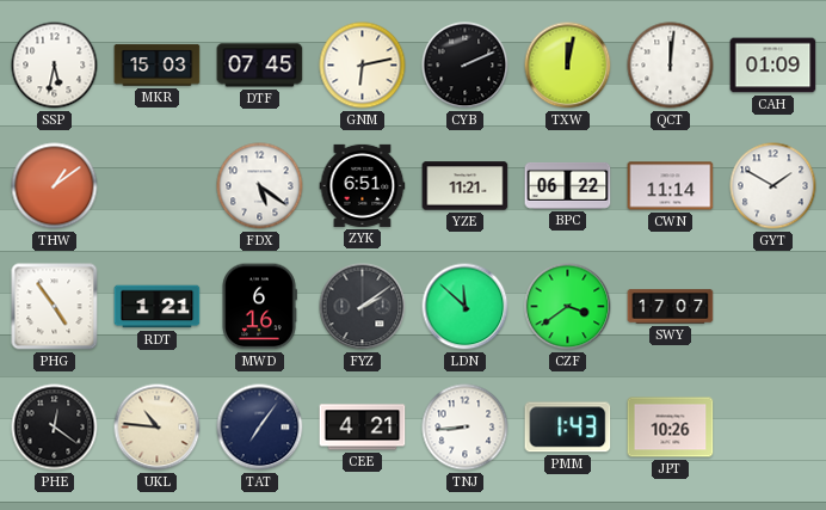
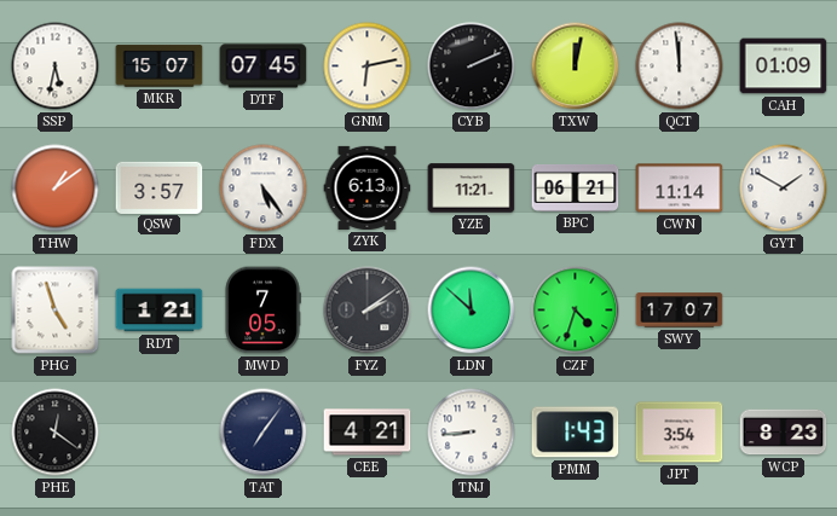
MKR: 15:03 -> 15:07
QCT: 12:01 -> 11:59
QSW: none -> 3:57
FDX: 5:21 -> 5:24
ZYK: 6:51 -> 6:13
BPC: 06:22 -> 06:21
PHG: 4:54 -> 4:57
MWD: 6:16 -> 7:05
CZF: 3:39 -> 4:33
UKL: 10:46 -> none
JPT: 10:26 -> 3:54
WCP: none -> 8:23
